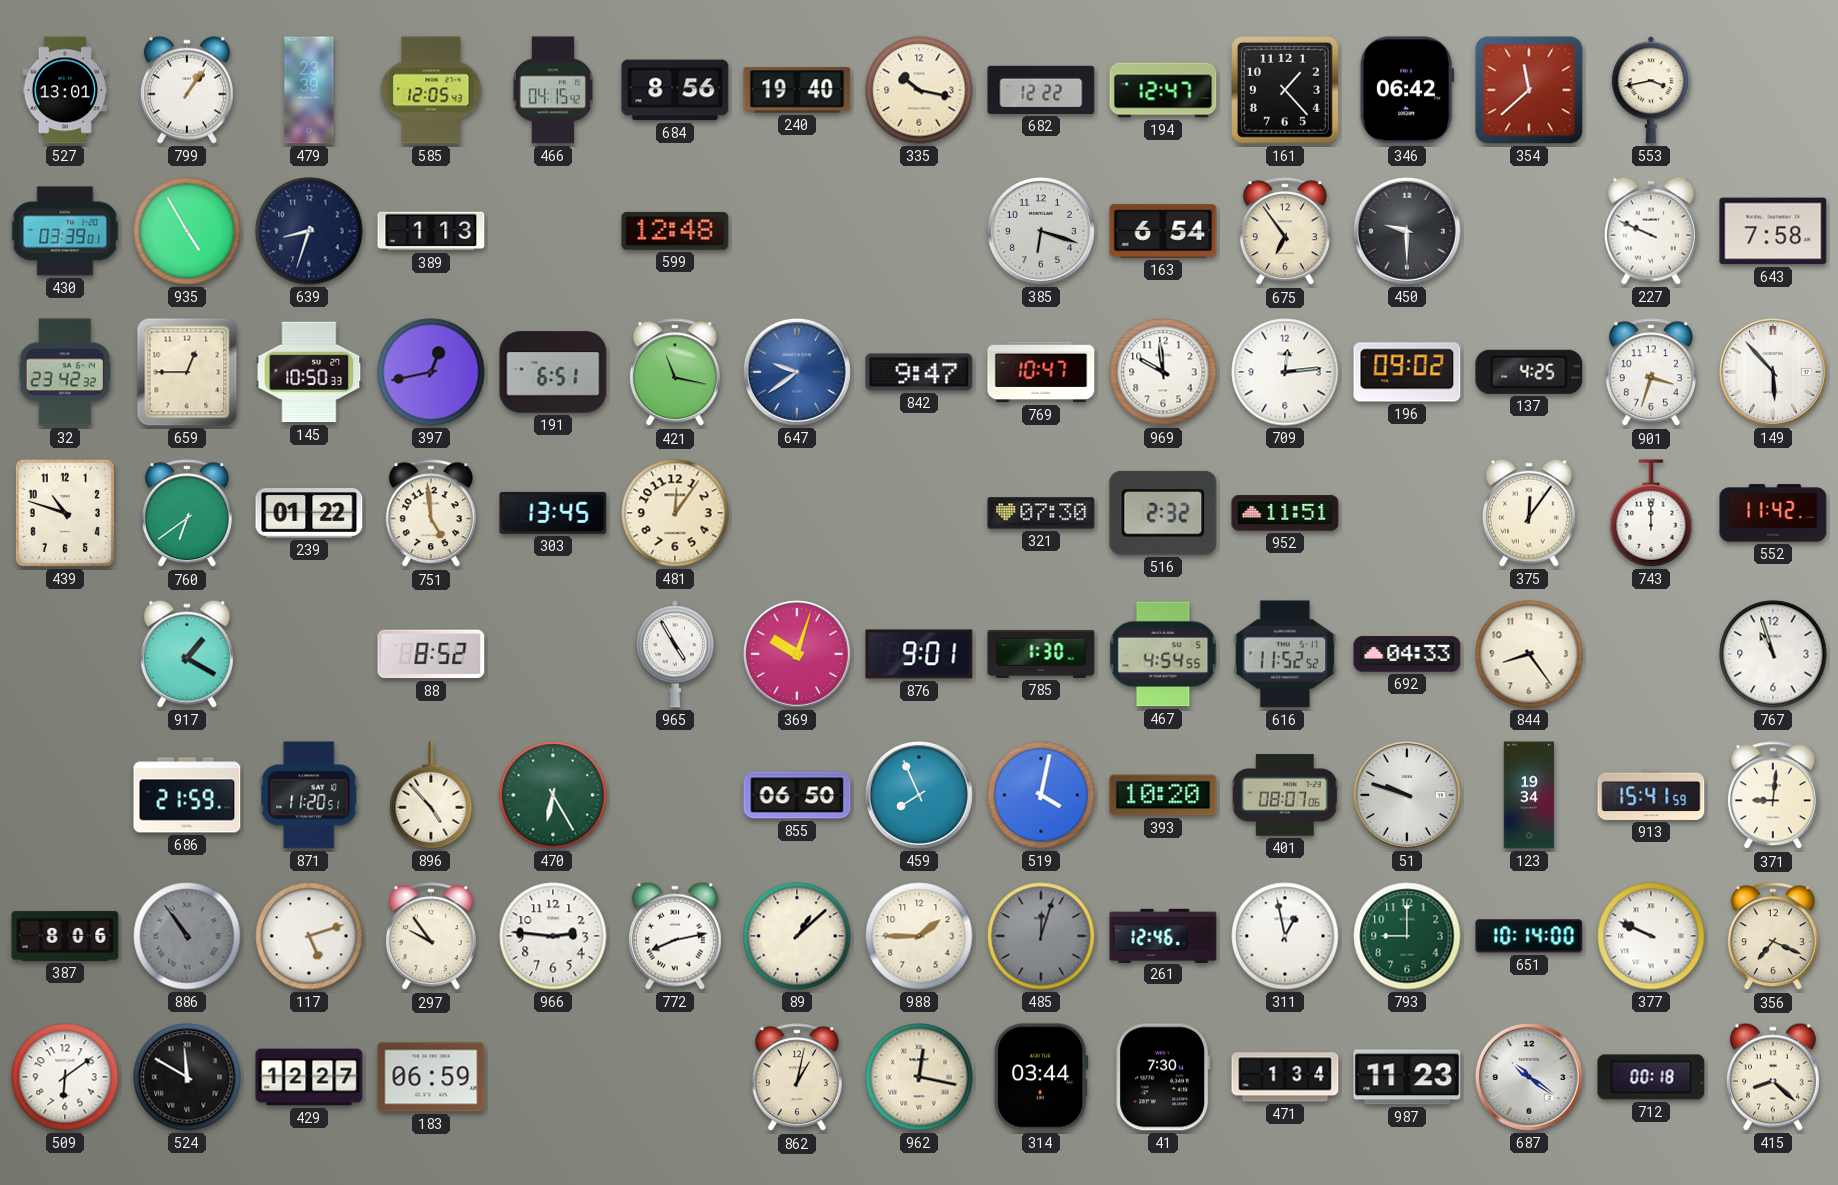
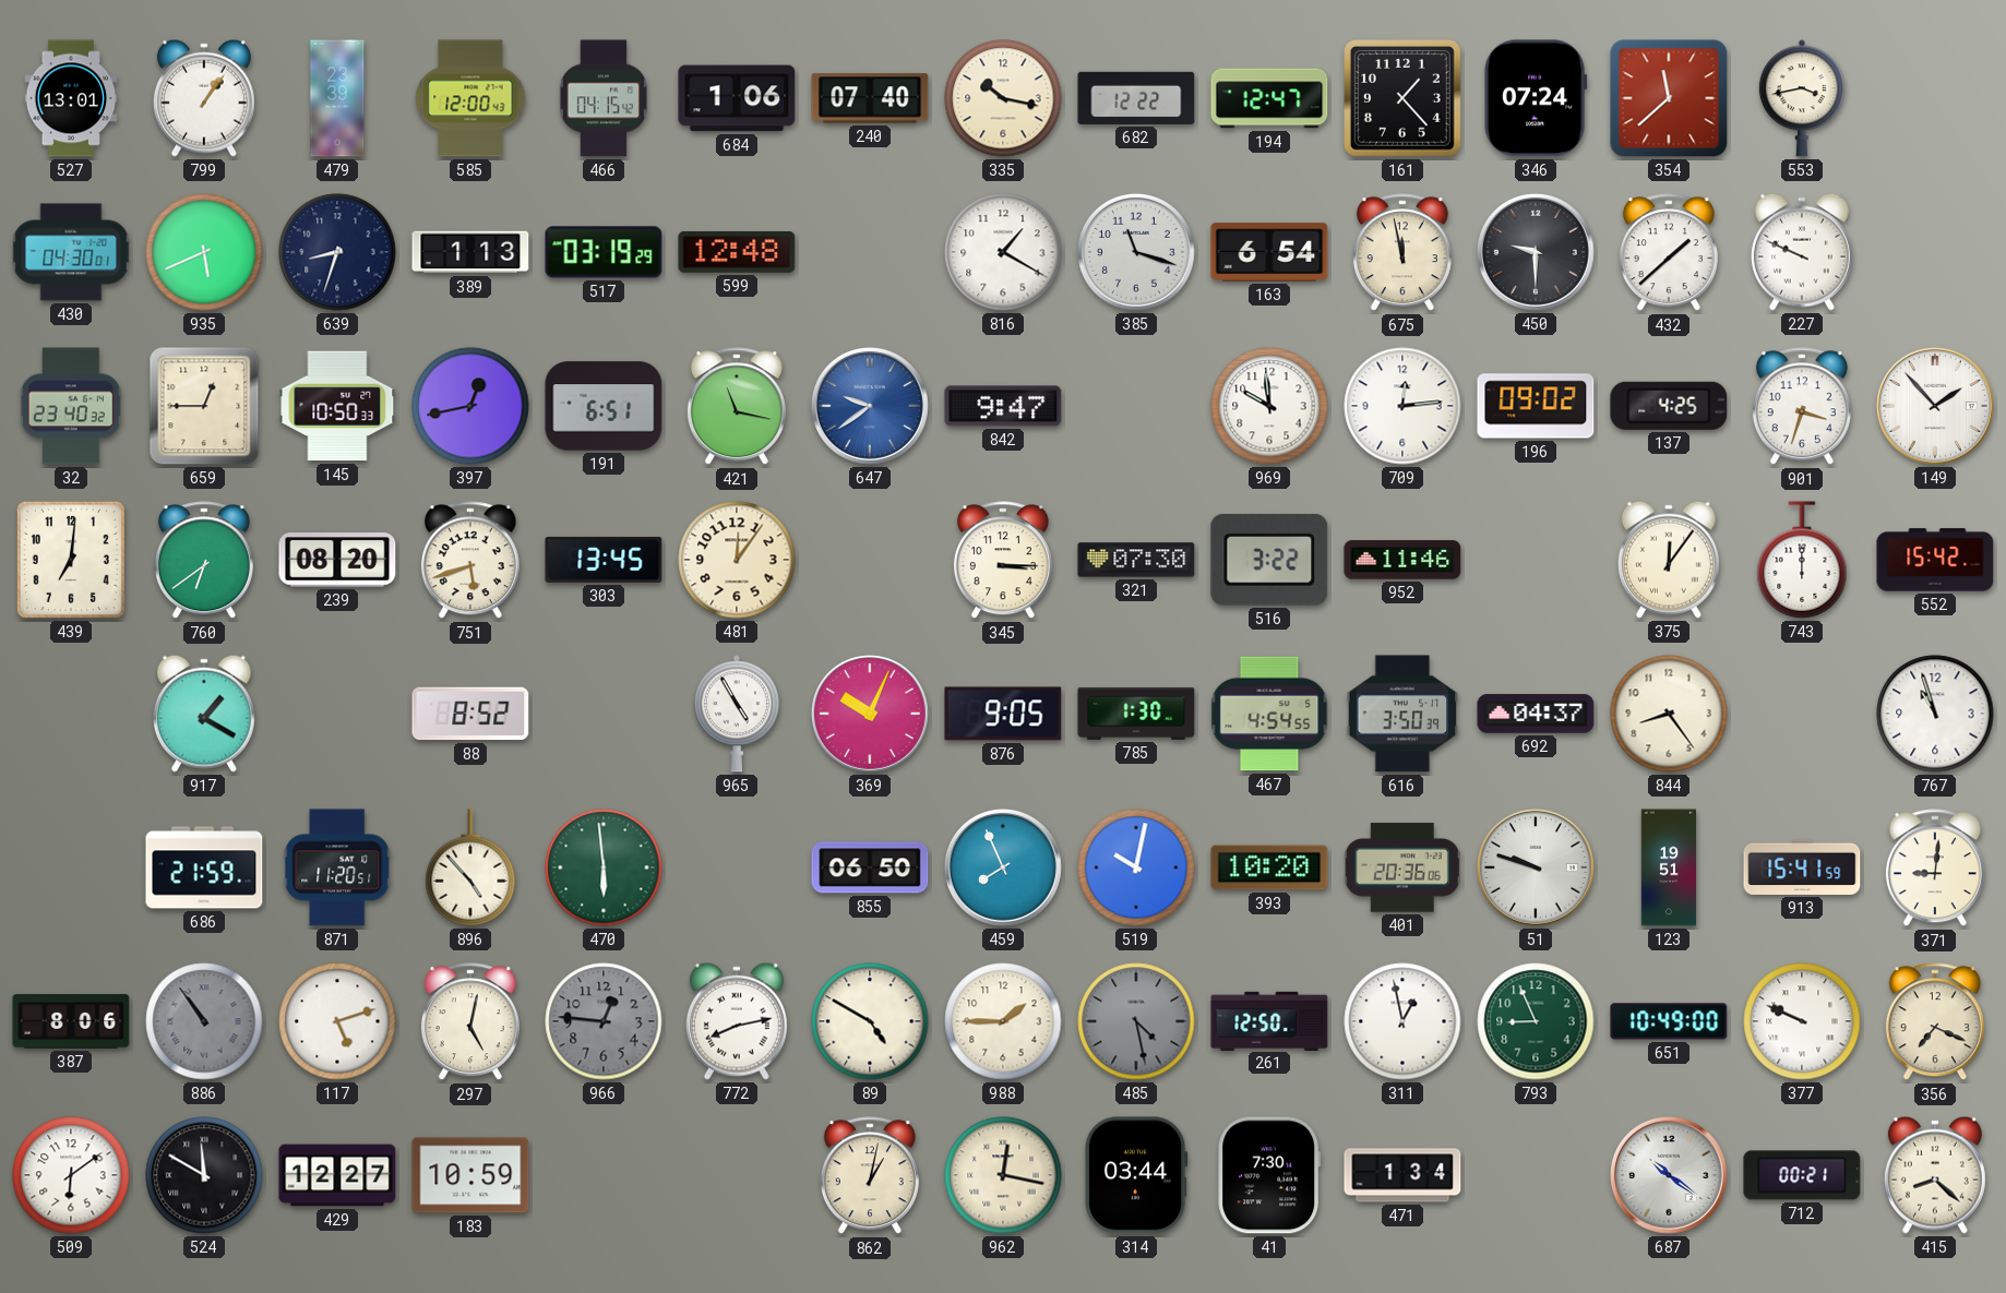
585: 12:05 -> 12:00
684: 8:56 -> 1:06
240: 19:40 -> 07:40
346: 06:42 -> 07:24
430: 03:39 -> 04:30
935: 4:55 -> 5:41
517: none -> 03:19
816: none -> 1:20
385: 6:18 -> 11:18
675: 6:54 -> 11:58
432: none -> 1:38
643: 7:58 -> none
32: 23:42 -> 23:40
769: 10:47 -> none
149: 5:53 -> 1:53
439: 10:48 -> 7:01
239: 01:22 -> 08:20
751: 4:59 -> 5:42
345: none -> 3:15
516: 2:32 -> 3:22
952: 11:51 -> 11:46
552: 11:42 -> 15:42
369: 10:03 -> 10:04
876: 9:01 -> 9:05
616: 11:52 -> 3:50
692: 04:33 -> 04:37
470: 6:25 -> 5:59
519: 4:02 -> 10:02
401: 08:07 -> 20:36
123: 19:34 -> 19:51
297: 9:54 -> 5:02
966: 2:46 -> 12:46
966 dial: white -> grey
89: 1:08 -> 4:50
485: 12:03 -> 4:28
261: 12:46 -> 12:50
793: 9:00 -> 8:56
651: 10:14 -> 10:49
183: 06:59 -> 10:59
987: 11:23 -> none
712: 00:18 -> 00:21
